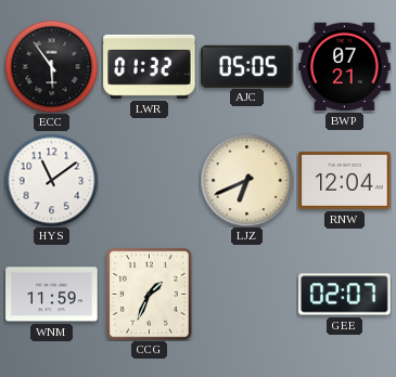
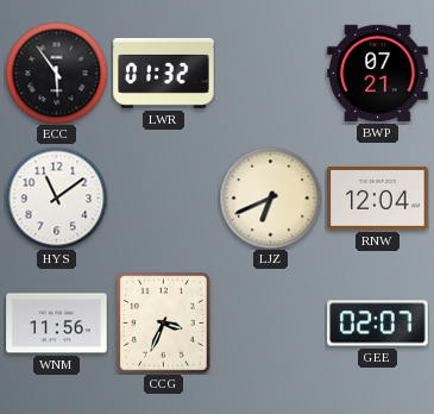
AJC: 05:05 -> none
WNM: 11:59 -> 11:56
CCG: 1:34 -> 3:34
